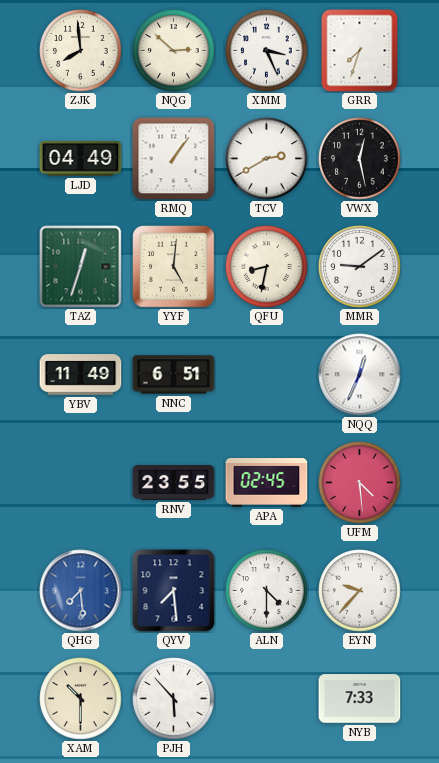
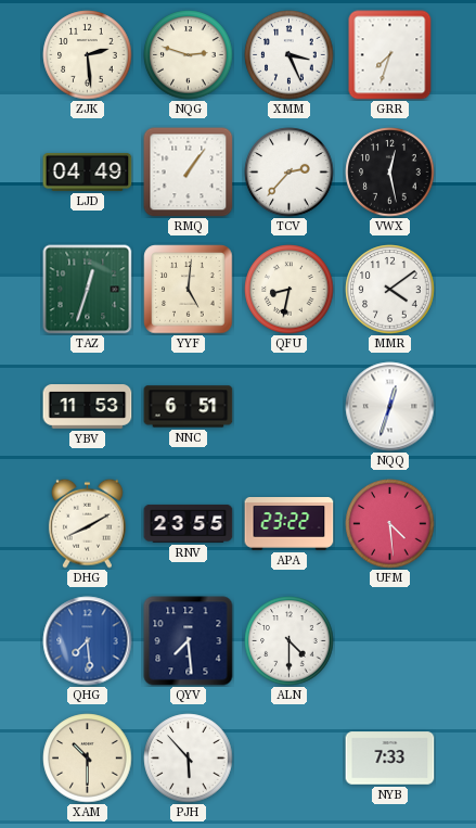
ZJK: 7:59 -> 2:29
NQG: 2:52 -> 2:48
TCV: 2:40 -> 2:37
MMR: 9:09 -> 4:09
YBV: 11:49 -> 11:53
NQQ: 12:34 -> 12:33
DHG: none -> 8:10
APA: 02:45 -> 23:22
EYN: 9:37 -> none
